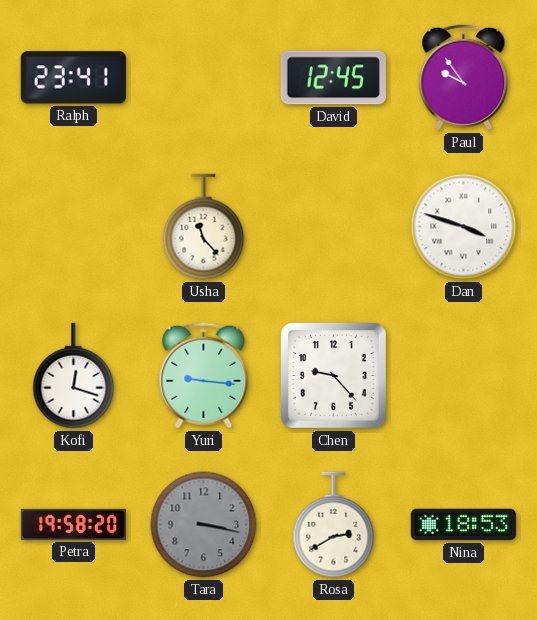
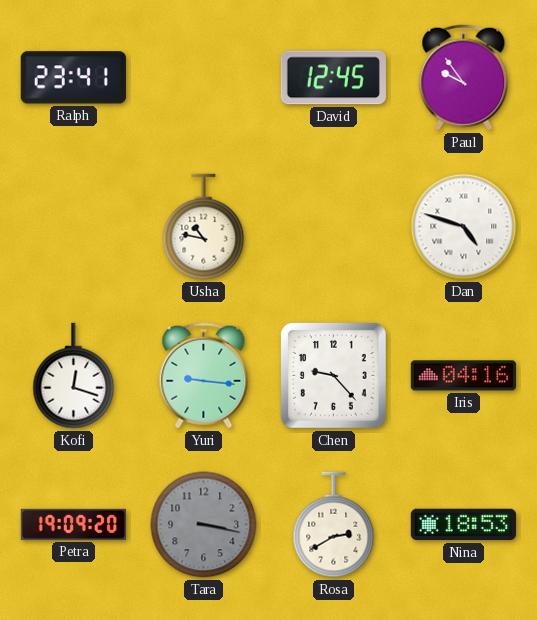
Usha: 11:23 -> 10:47
Dan: 3:48 -> 4:48
Iris: none -> 04:16
Petra: 19:58 -> 19:09
